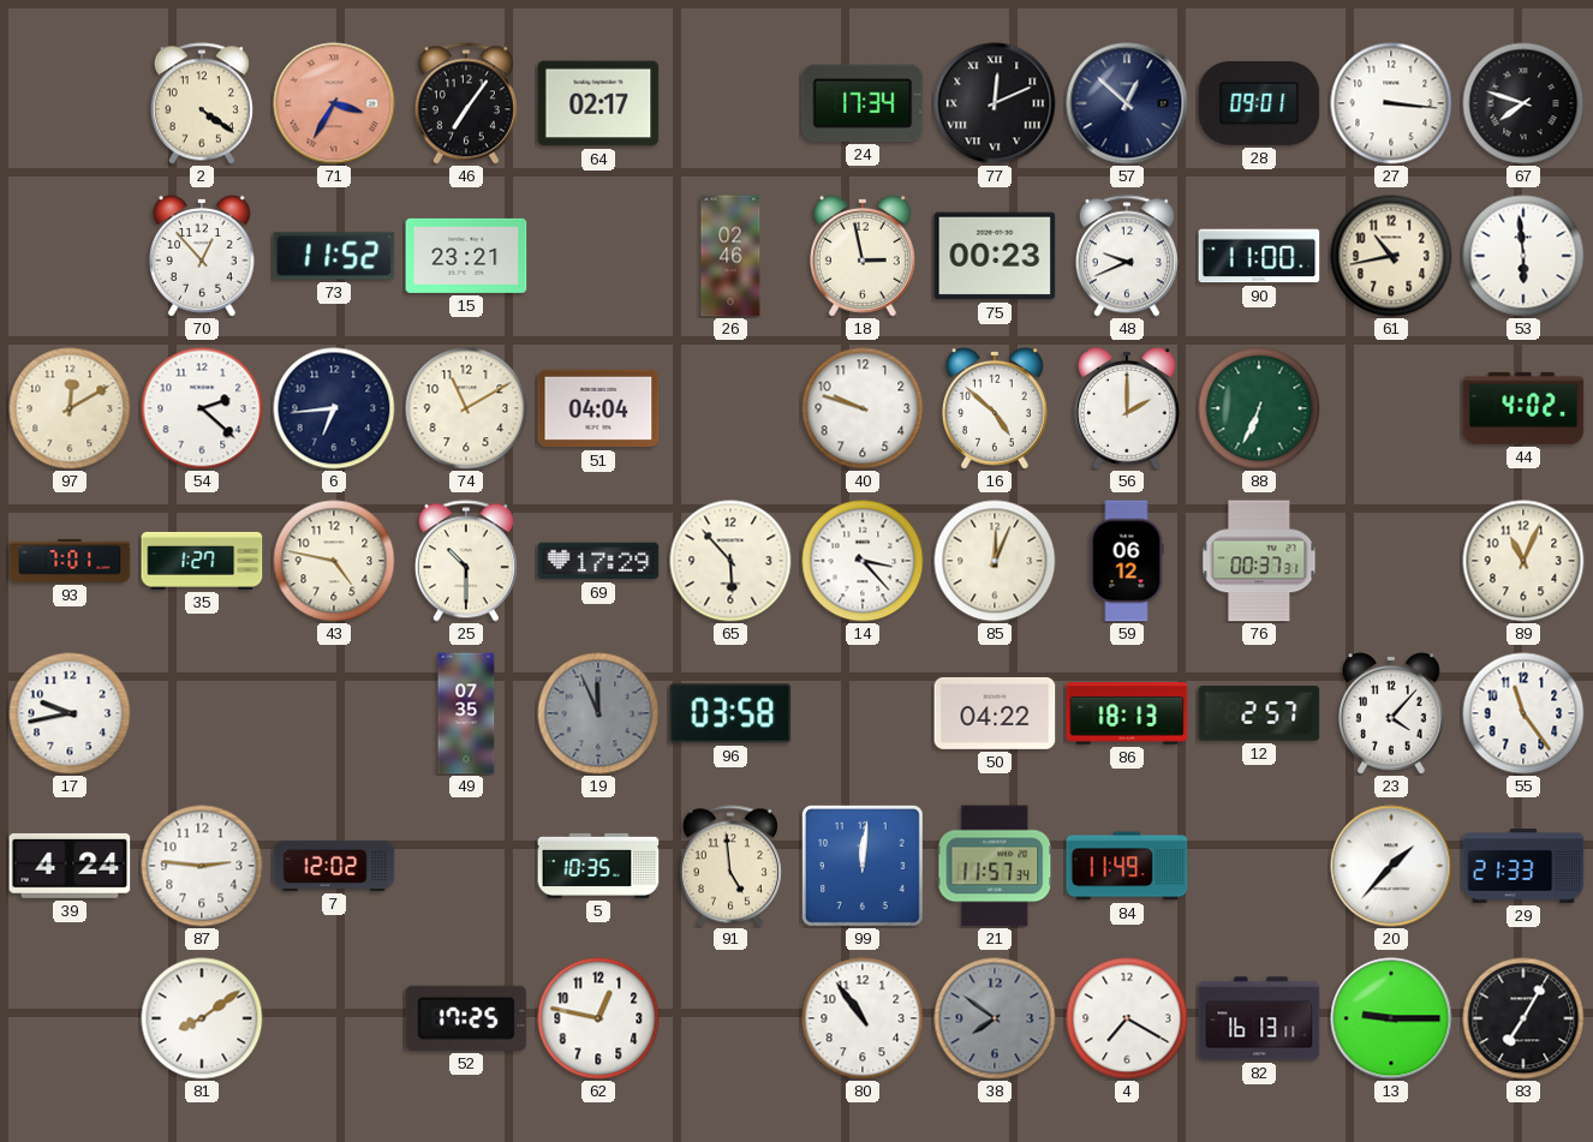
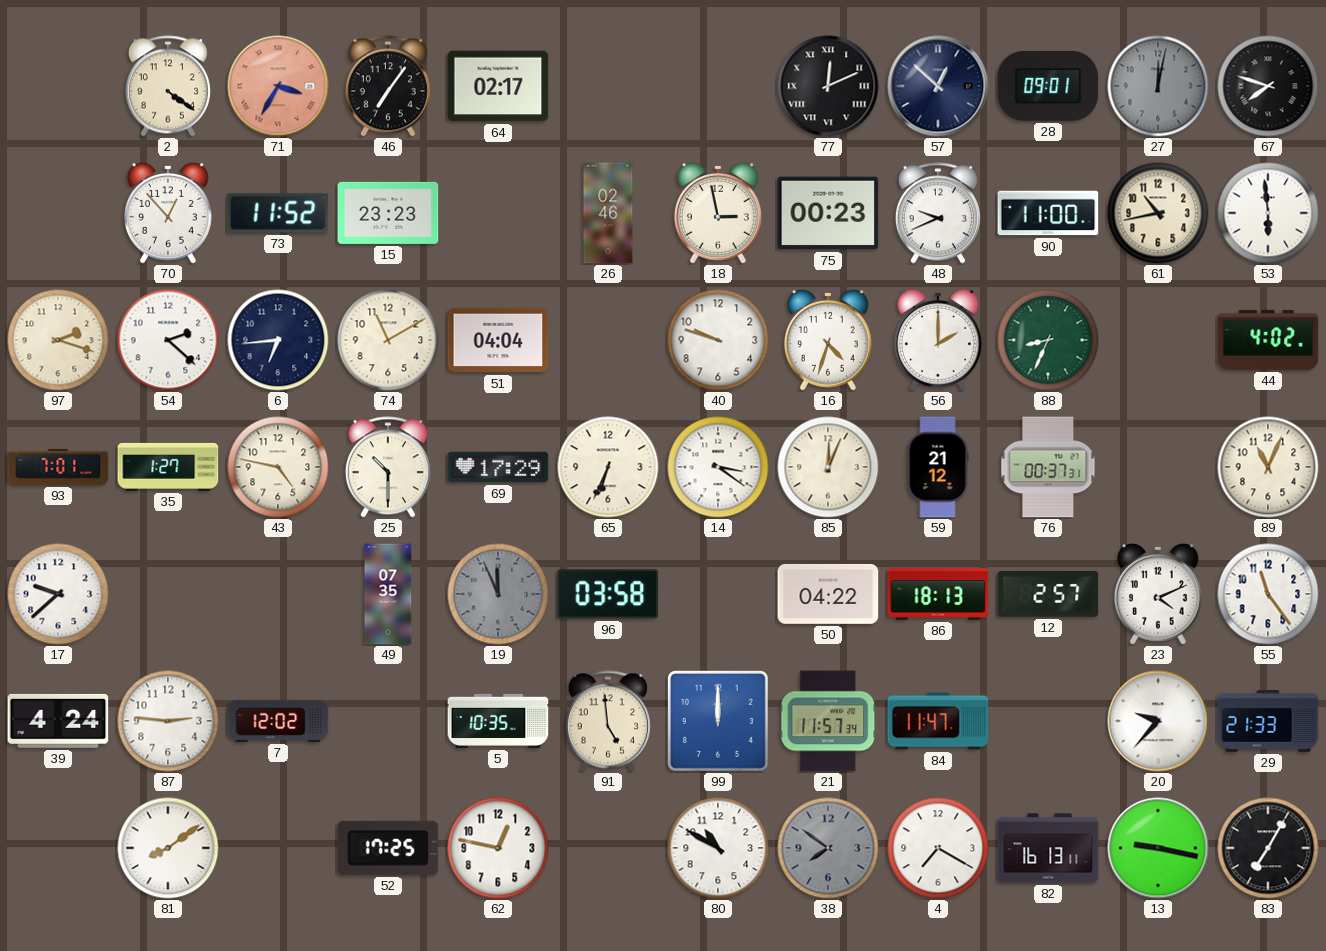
24: 17:34 -> none
27: 3:16 -> 12:02
27 dial: white -> grey
15: 23:21 -> 23:23
97: 12:10 -> 2:18
16: 4:52 -> 4:33
88: 6:34 -> 8:34
65: 5:53 -> 6:34
14: 3:23 -> 3:21
59: 06:12 -> 21:12
17: 9:43 -> 9:38
23: 4:07 -> 4:11
99: 12:01 -> 12:00
84: 11:49 -> 11:47
20: 1:37 -> 9:37
80: 10:54 -> 10:50
13: 9:15 -> 9:17
